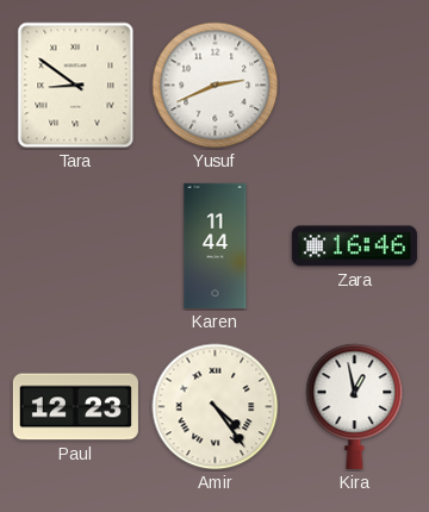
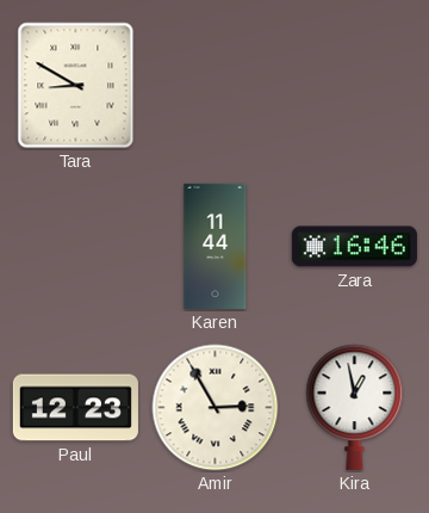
Tara: 8:51 -> 8:50
Yusuf: 2:41 -> none
Amir: 4:24 -> 2:55
